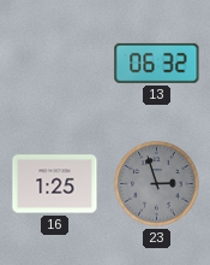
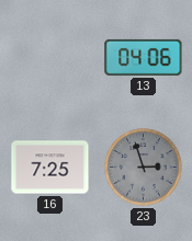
13: 06:32 -> 04:06
16: 1:25 -> 7:25
